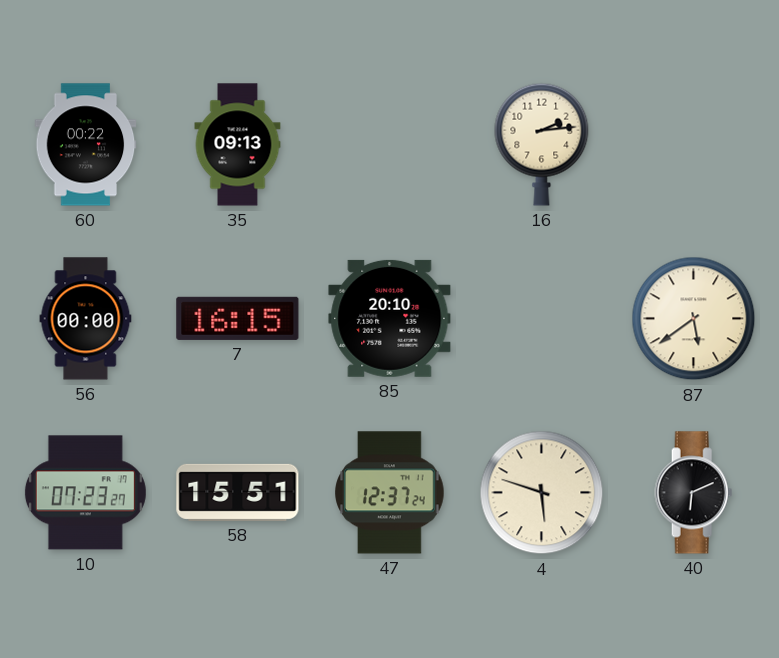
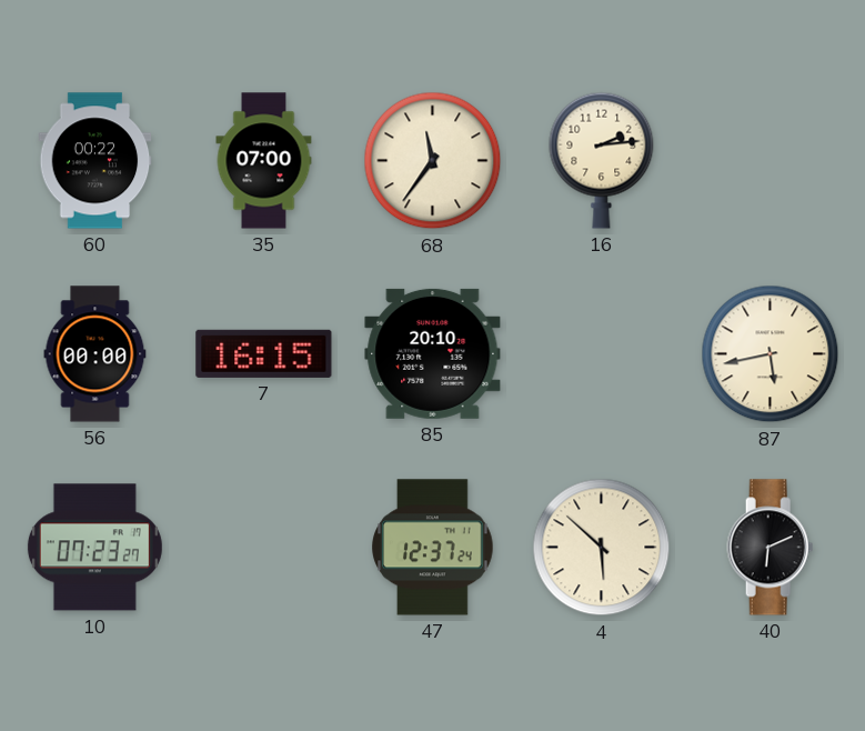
35: 09:13 -> 07:00
68: none -> 11:36
87: 5:39 -> 5:43
58: 15:51 -> none
4: 5:48 -> 5:52
